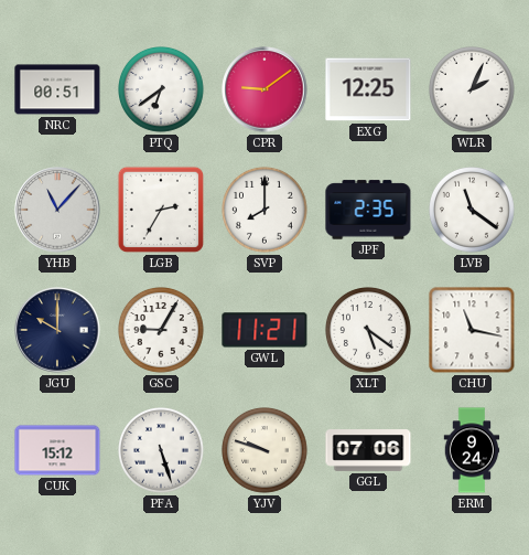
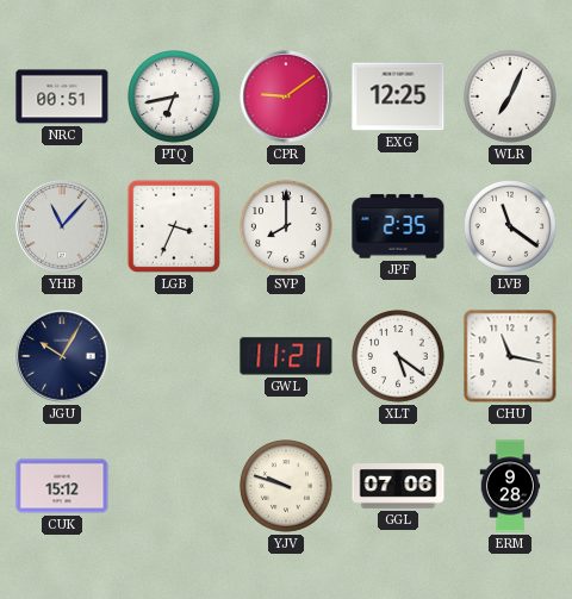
PTQ: 6:39 -> 6:43
WLR: 2:04 -> 7:04
LGB: 2:35 -> 3:34
JGU: 10:00 -> 10:05
GSC: 9:05 -> none
PFA: 5:27 -> none
ERM: 9:24 -> 9:28
